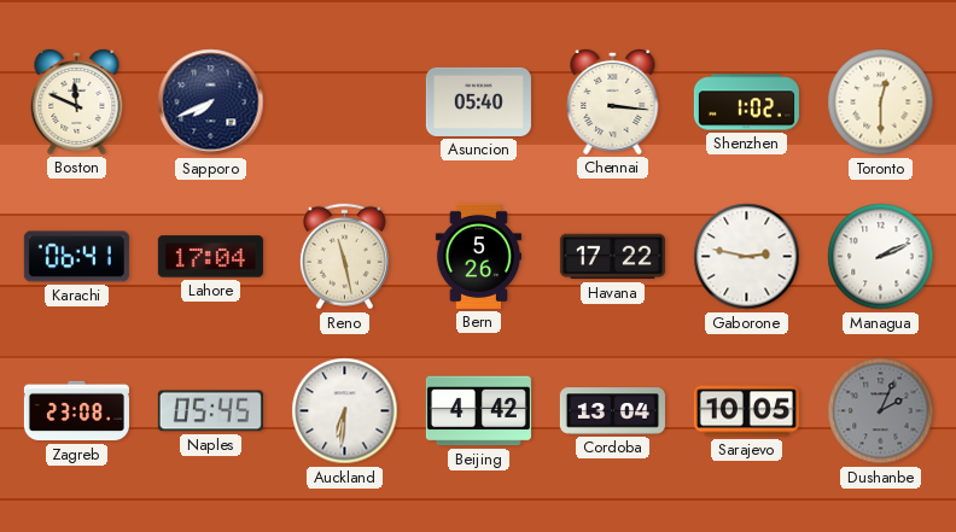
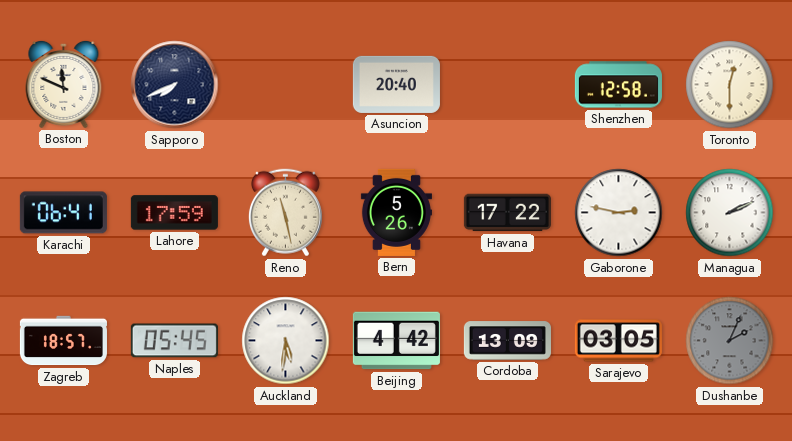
Asuncion: 05:40 -> 20:40
Chennai: 3:16 -> none
Shenzhen: 1:02 -> 12:58
Lahore: 17:04 -> 17:59
Zagreb: 23:08 -> 18:57
Auckland: 6:31 -> 5:31
Cordoba: 13:04 -> 13:09
Sarajevo: 10:05 -> 03:05
